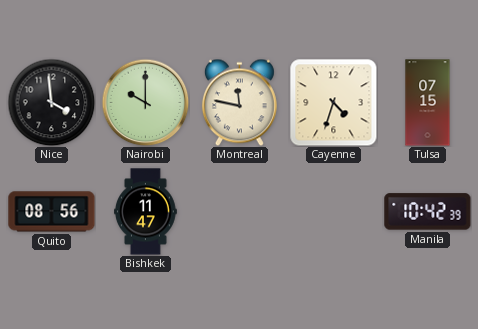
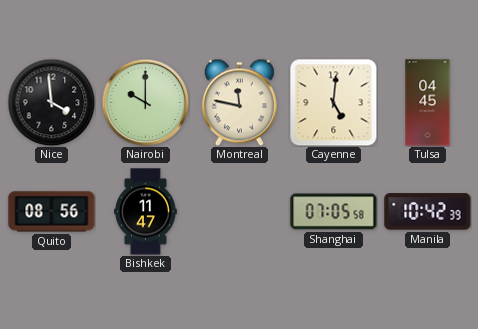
Cayenne: 4:33 -> 5:01
Tulsa: 07:15 -> 04:45
Shanghai: none -> 07:05
